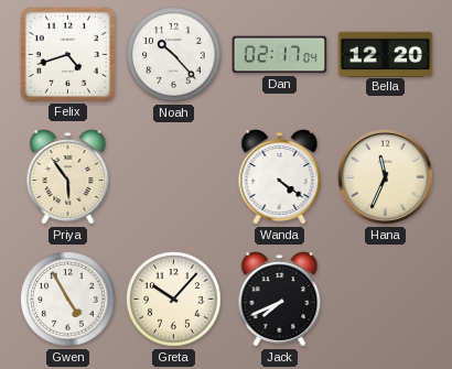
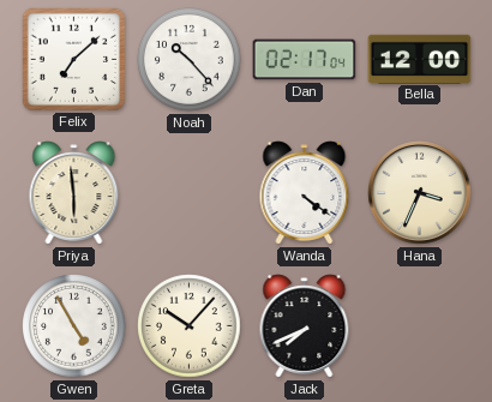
Felix: 4:42 -> 7:08
Bella: 12:20 -> 12:00
Priya: 5:54 -> 5:59
Hana: 11:34 -> 3:34
